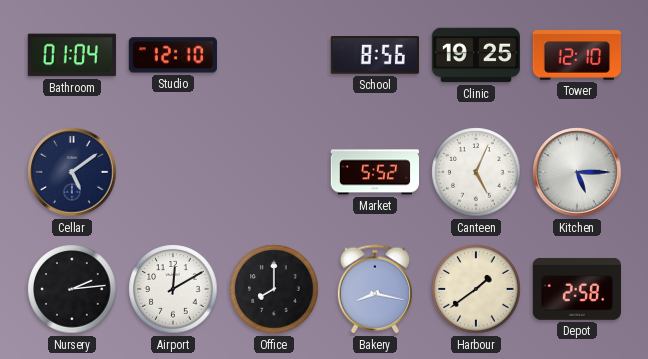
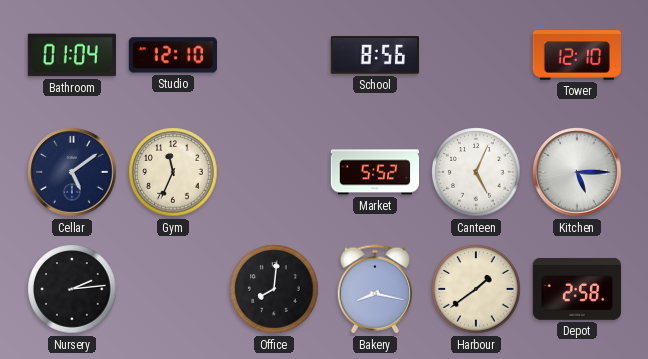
Clinic: 19:25 -> none
Gym: none -> 11:34
Airport: 12:10 -> none
Office: 8:00 -> 8:01
